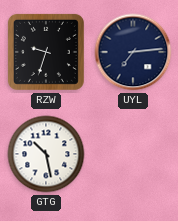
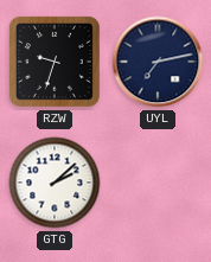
UYL: 7:14 -> 7:13
GTG: 10:28 -> 2:08
